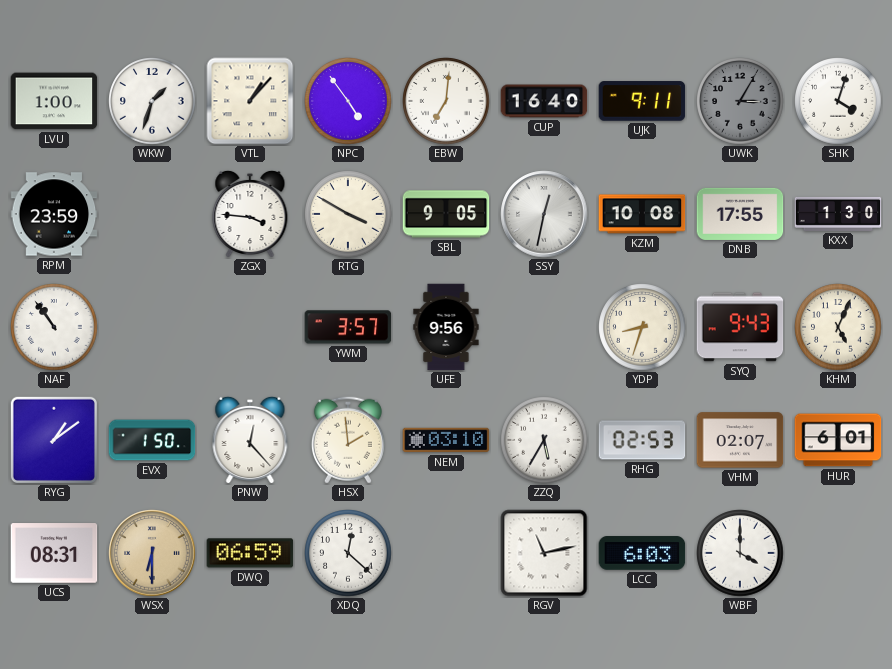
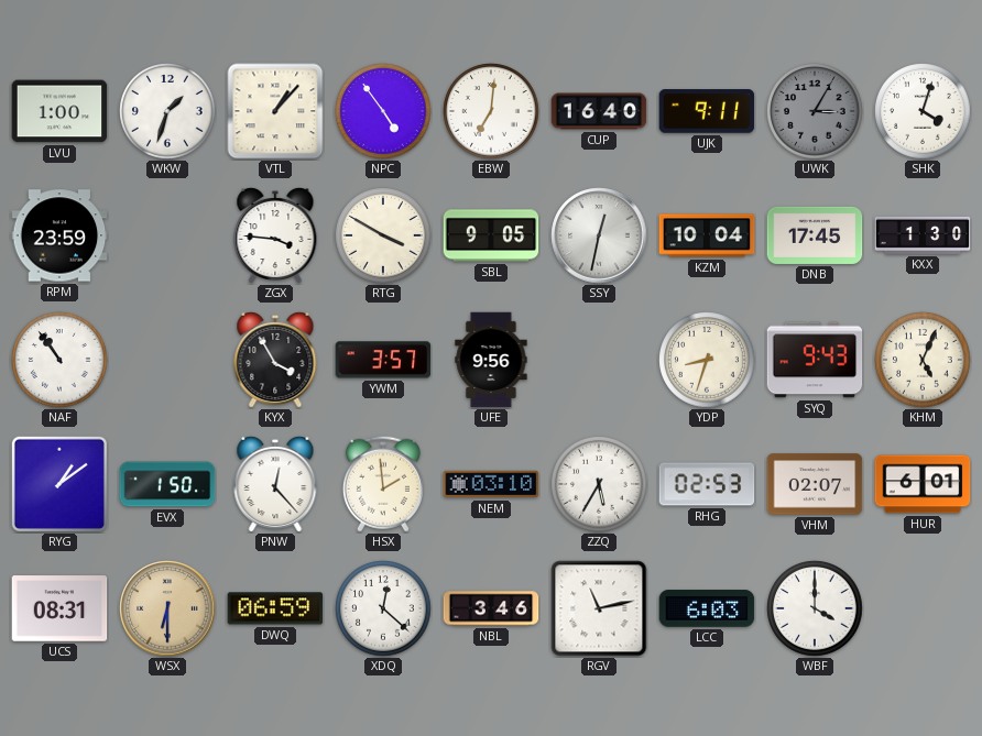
KZM: 10:08 -> 10:04
DNB: 17:55 -> 17:45
KYX: none -> 3:55
NBL: none -> 3:46
